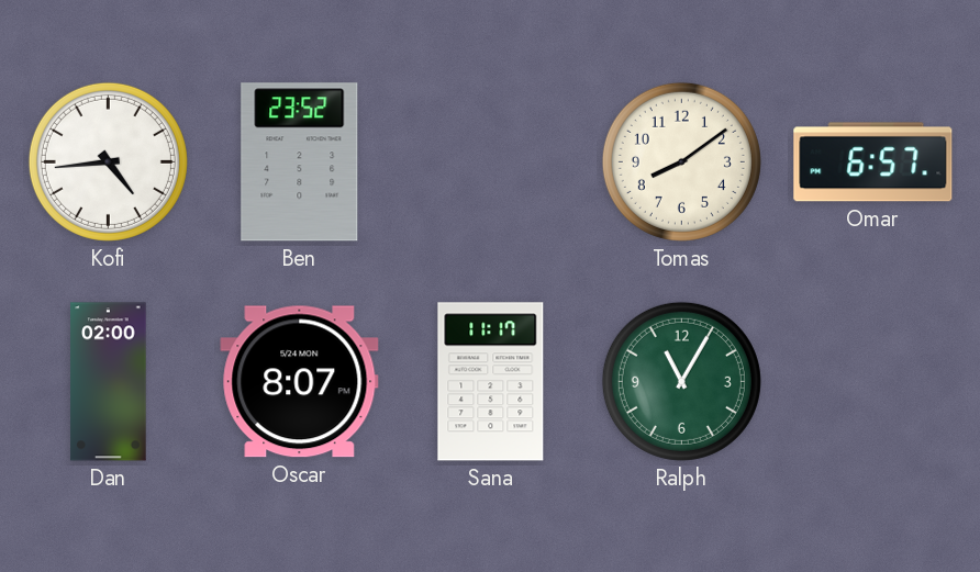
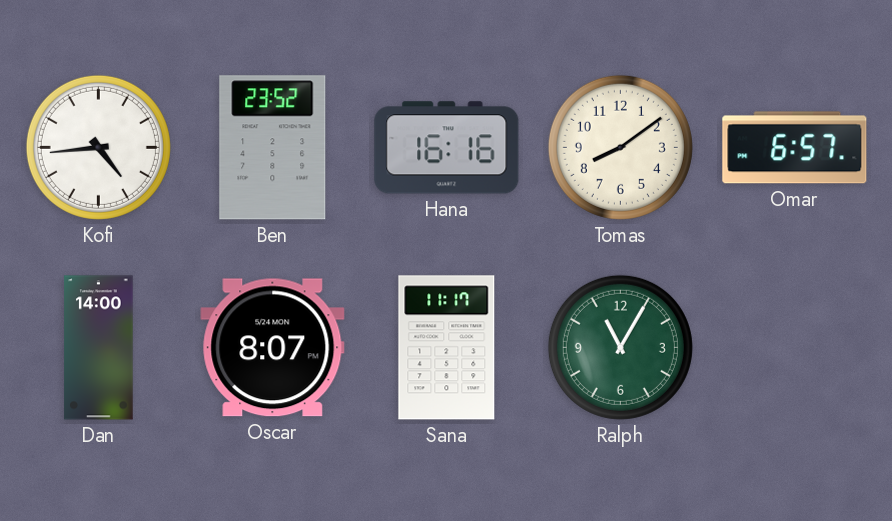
Hana: none -> 16:16
Dan: 02:00 -> 14:00
